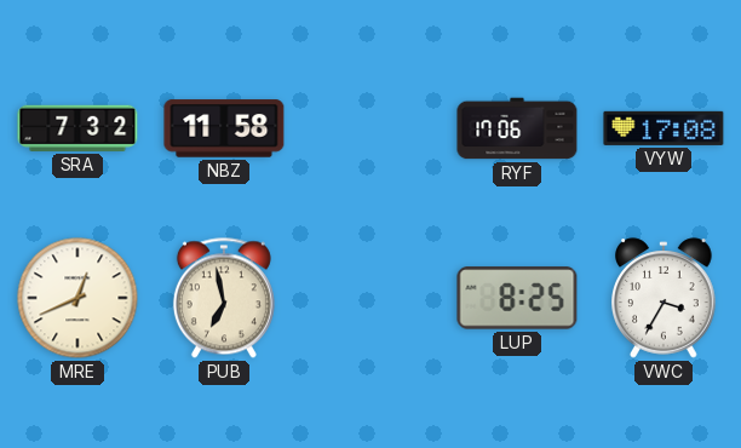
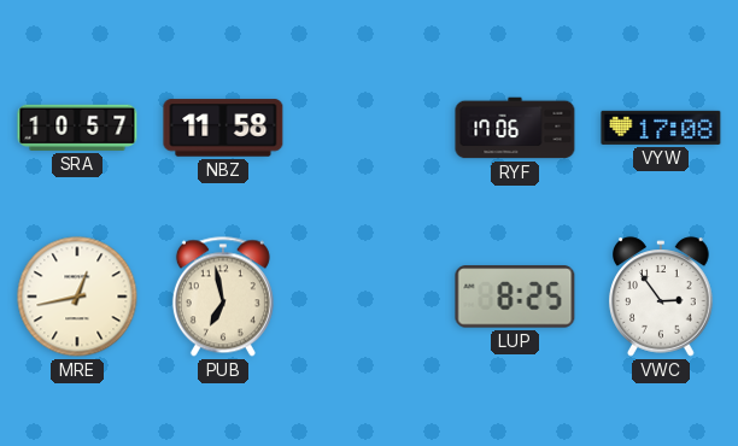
SRA: 7:32 -> 10:57
MRE: 12:41 -> 12:43
VWC: 3:35 -> 2:54
